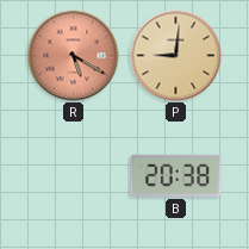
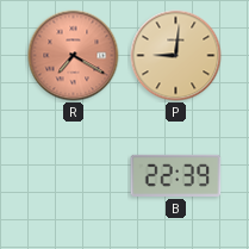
R: 5:20 -> 7:20
B: 20:38 -> 22:39
